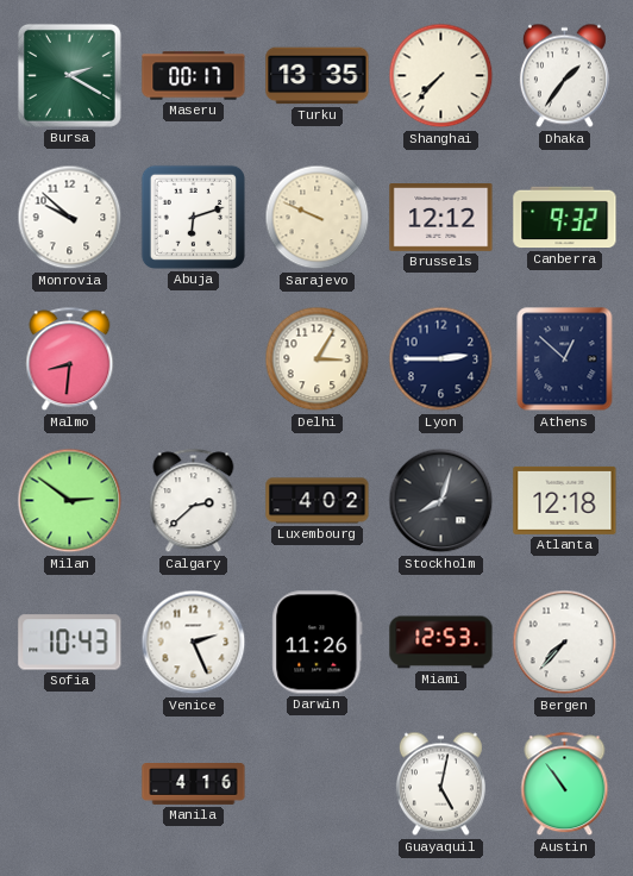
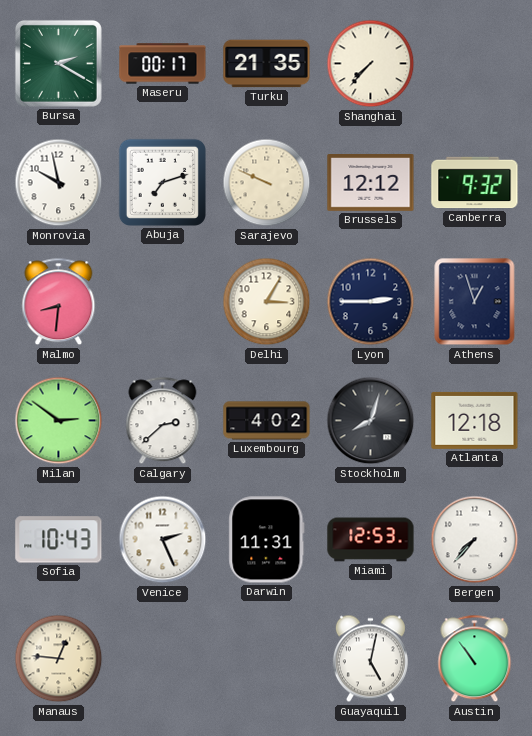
Turku: 13:35 -> 21:35
Dhaka: 1:36 -> none
Monrovia: 9:52 -> 9:58
Abuja: 6:12 -> 7:12
Athens: 12:52 -> 12:57
Darwin: 11:26 -> 11:31
Manaus: none -> 12:46
Manila: 4:16 -> none
